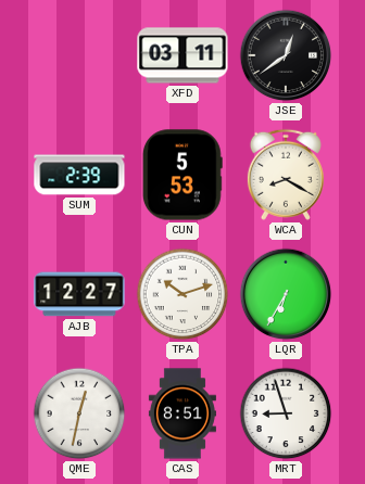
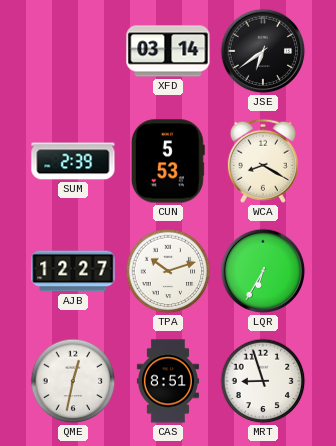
XFD: 03:11 -> 03:14
JSE: 12:39 -> 6:39
